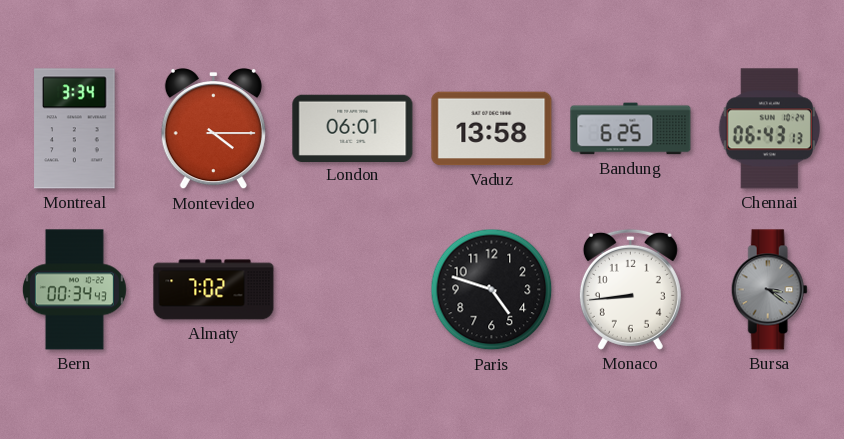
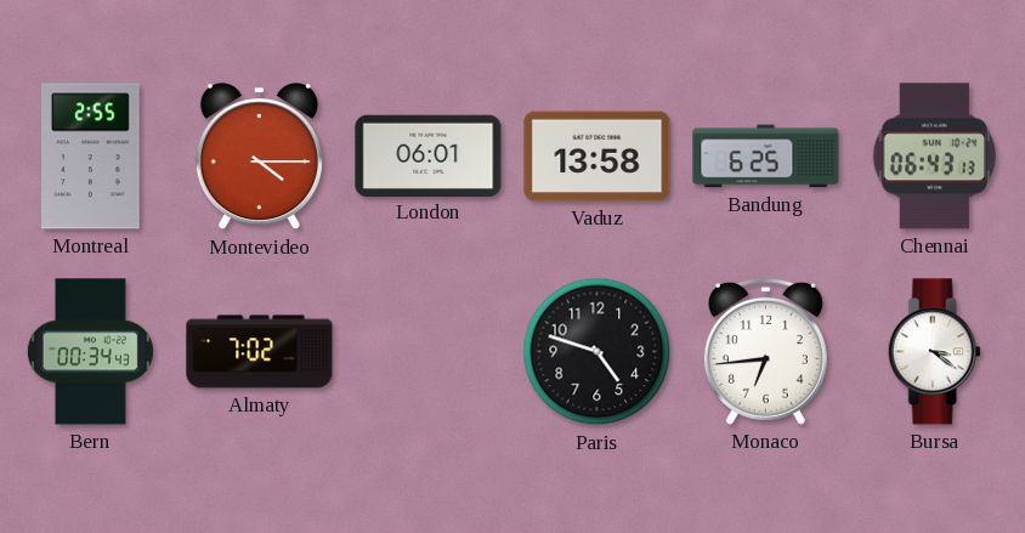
Montreal: 3:34 -> 2:55
Monaco: 8:44 -> 6:44
Bursa dial: grey -> white
